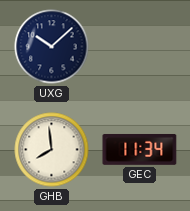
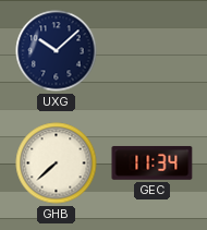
GHB: 7:59 -> 7:38
